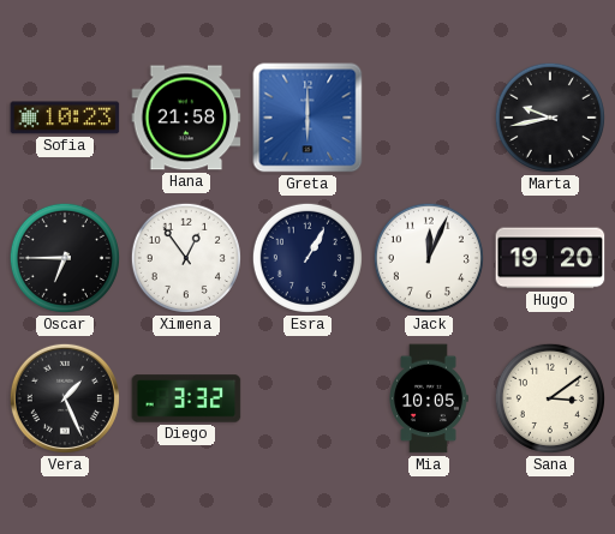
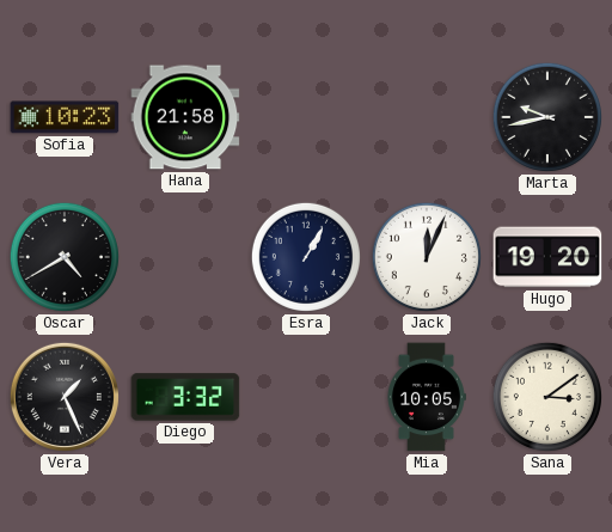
Greta: 6:00 -> none
Oscar: 6:45 -> 4:40
Ximena: 12:54 -> none
